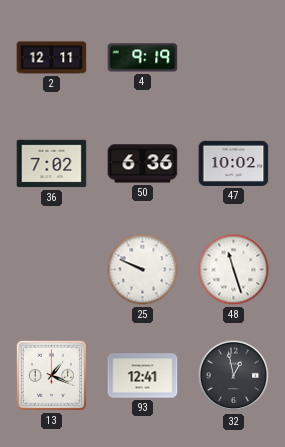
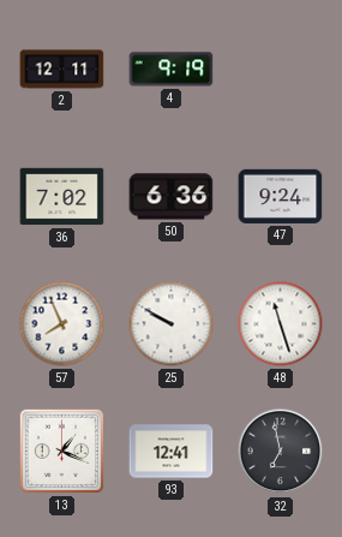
47: 10:02 -> 9:24
57: none -> 7:56
25: 9:49 -> 9:50
32: 12:58 -> 6:58
